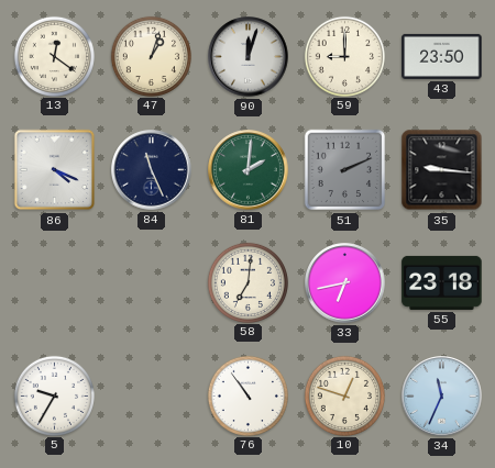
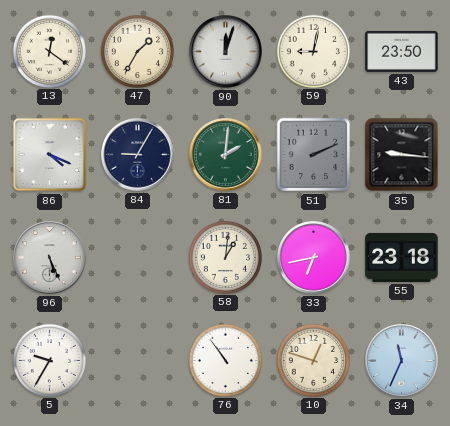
47: 1:03 -> 1:35
59: 9:00 -> 9:02
84: 11:26 -> 9:05
96: none -> 5:26
58: 7:01 -> 1:01
